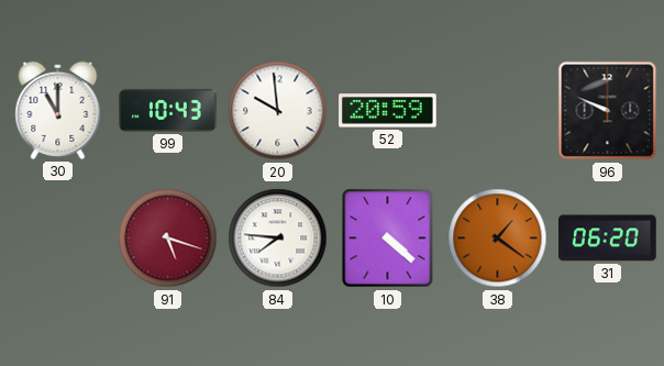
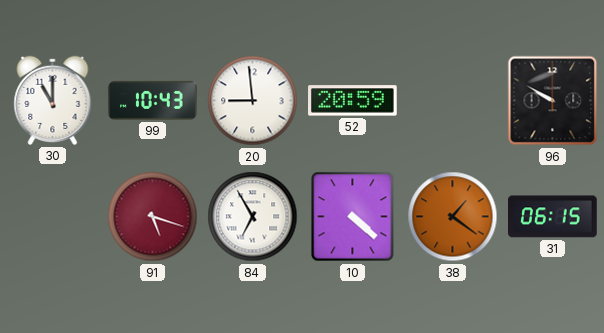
20: 9:59 -> 8:59
96: 9:49 -> 9:50
84: 7:46 -> 6:55
31: 06:20 -> 06:15
